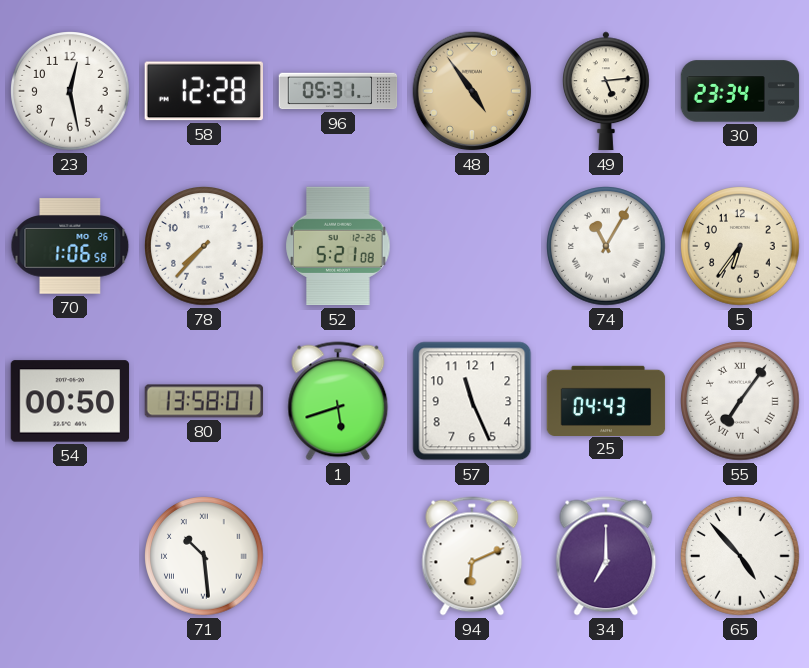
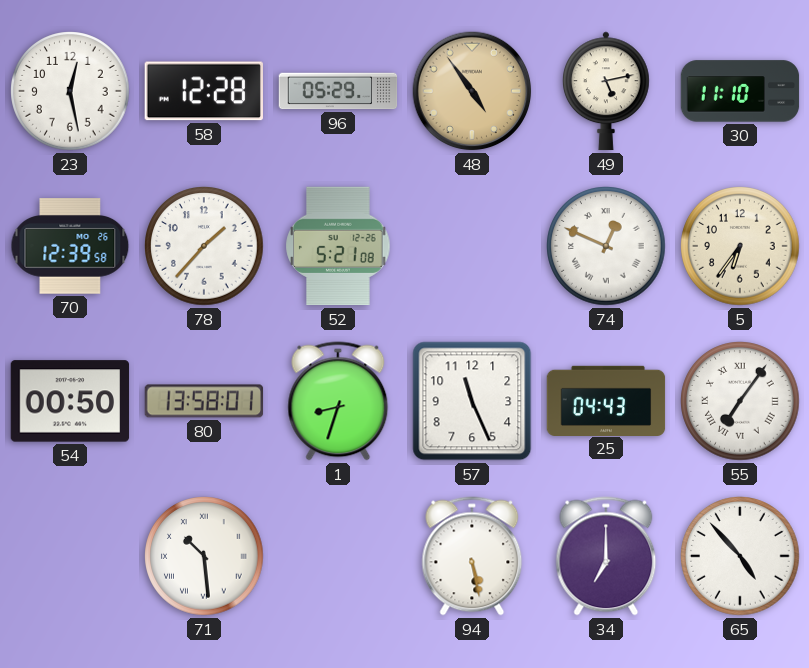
96: 05:31 -> 05:29
49: 5:14 -> 5:13
30: 23:34 -> 11:10
70: 1:06 -> 12:39
78: 7:37 -> 1:37
74: 11:05 -> 12:49
1: 5:42 -> 8:33
94: 6:11 -> 5:28
